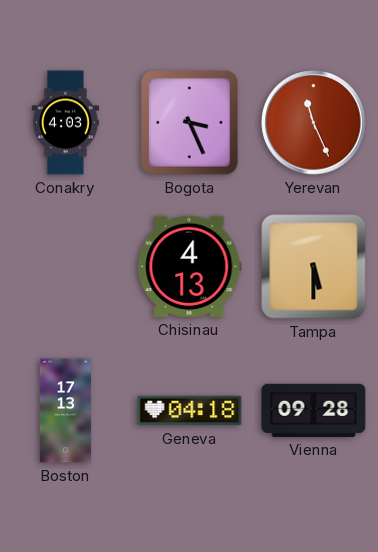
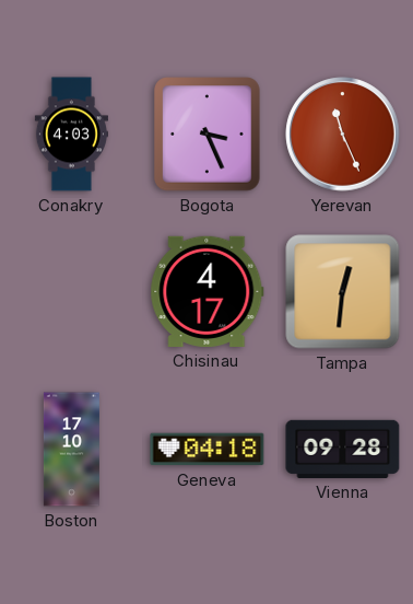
Chisinau: 4:13 -> 4:17
Tampa: 5:30 -> 12:31
Boston: 17:13 -> 17:10
